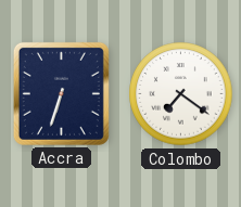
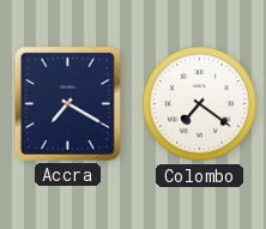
Accra: 6:33 -> 7:20
